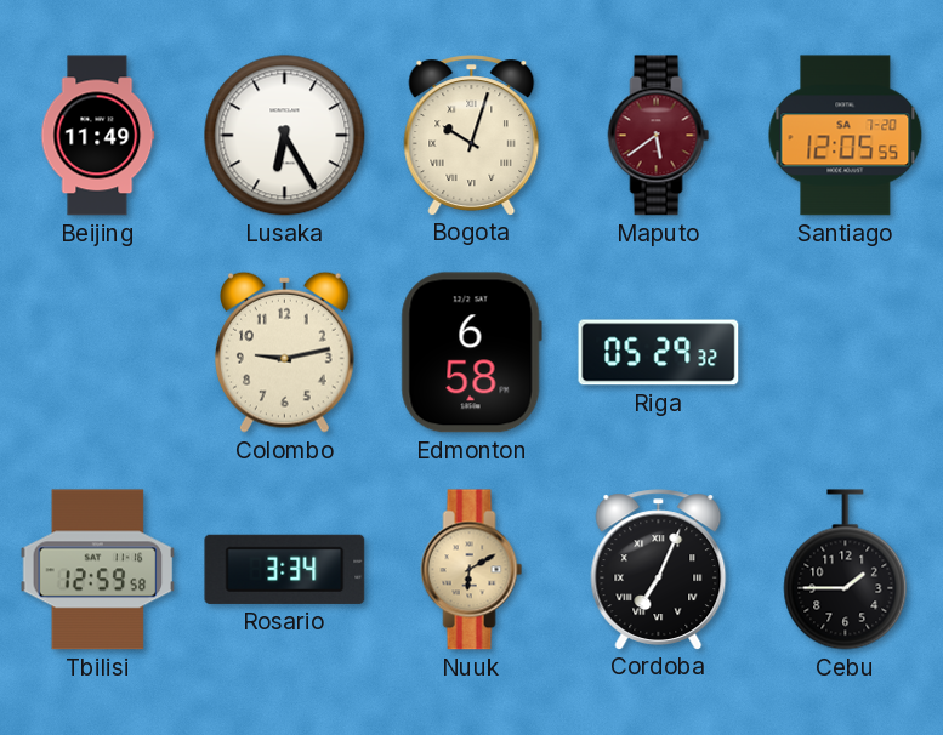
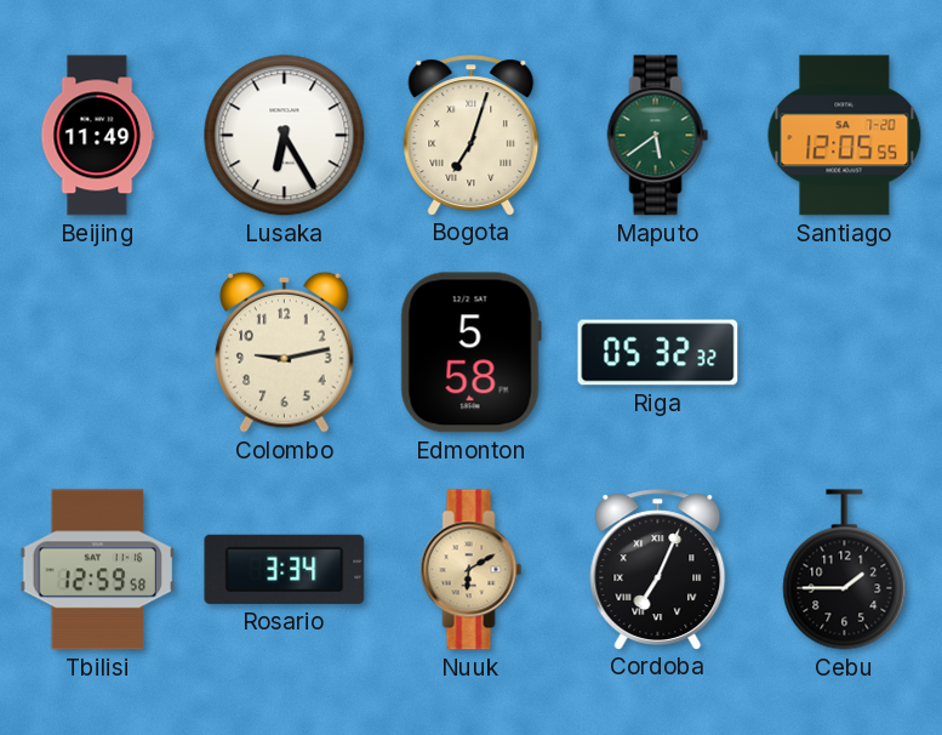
Bogota: 10:03 -> 7:03
Maputo dial: burgundy -> green
Edmonton: 6:58 -> 5:58
Riga: 05:29 -> 05:32
